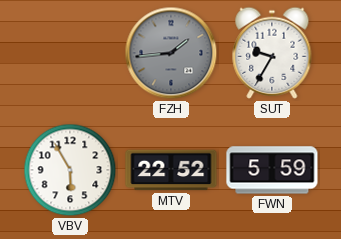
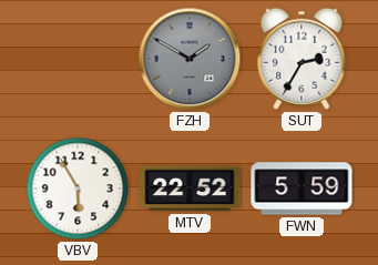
FZH: 1:44 -> 1:50
SUT: 9:35 -> 2:35
